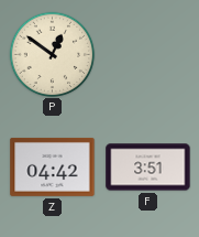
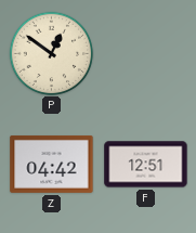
F: 3:51 -> 12:51
